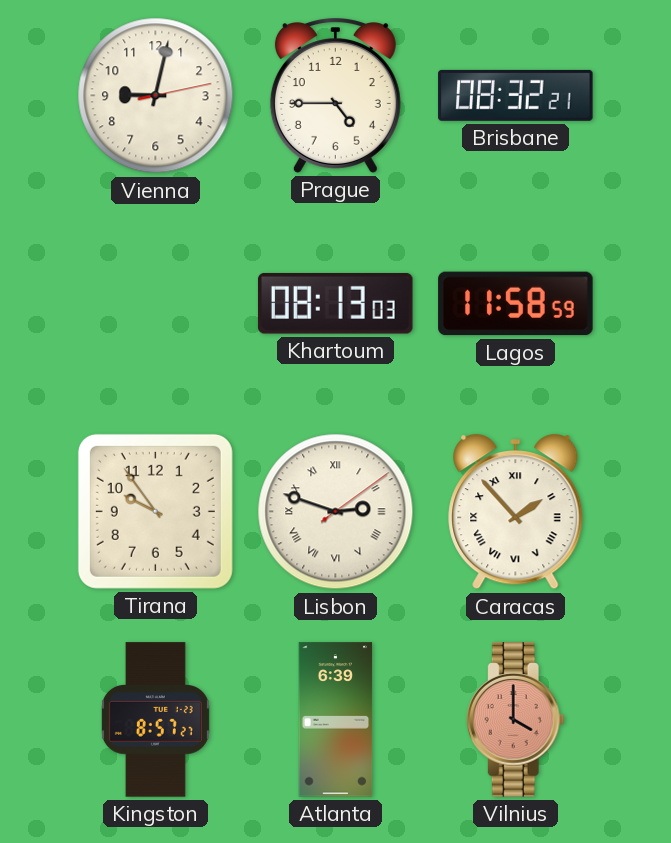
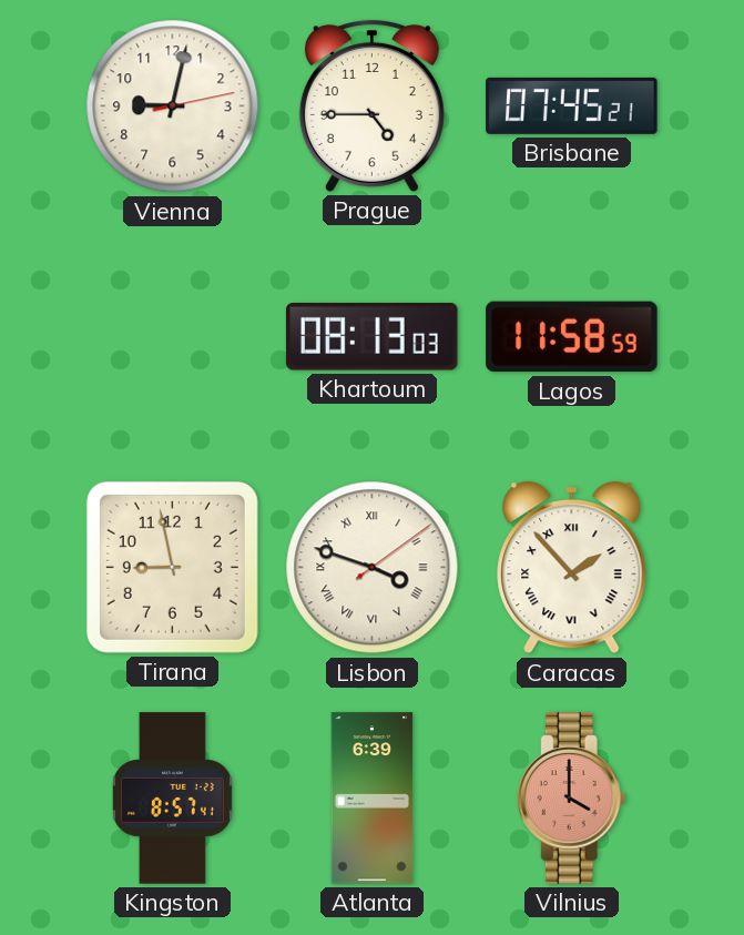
Brisbane: 08:32 -> 07:45
Tirana: 9:54 -> 8:58
Lisbon: 2:48 -> 3:48
Kingston: 8:57:27 -> 8:57:41
